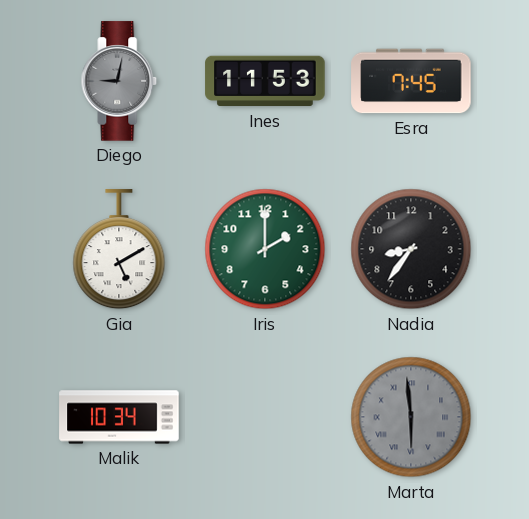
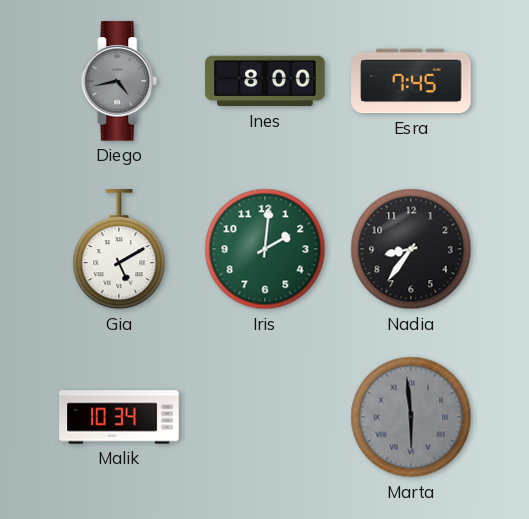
Diego: 9:02 -> 4:43
Ines: 11:53 -> 8:00
Iris: 2:00 -> 2:01
